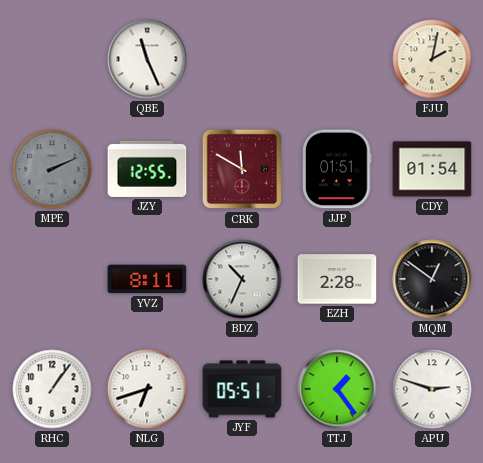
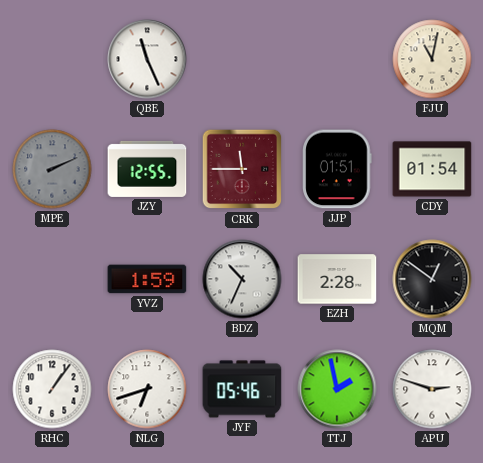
FJU: 2:02 -> 11:02
CRK: 11:50 -> 11:45
YVZ: 8:11 -> 1:59
JYF: 05:51 -> 05:46
TTJ: 1:24 -> 1:58
